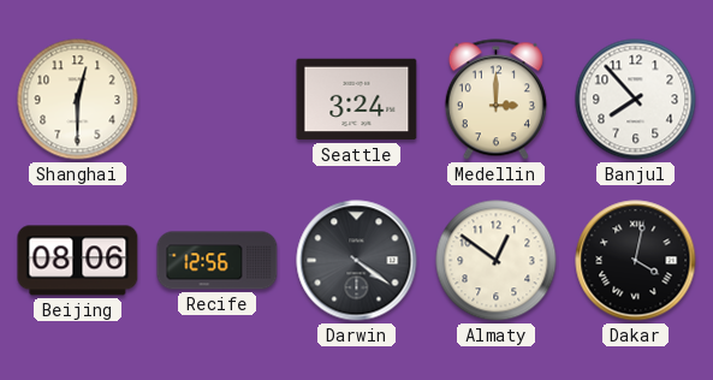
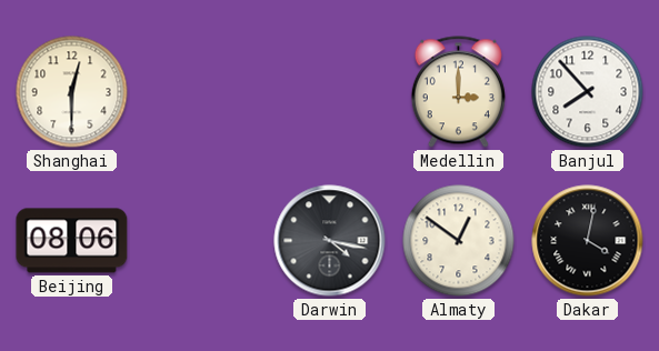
Seattle: 3:24 -> none
Recife: 12:56 -> none
Darwin: 4:21 -> 4:17
